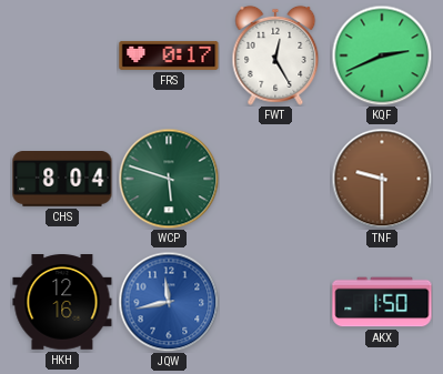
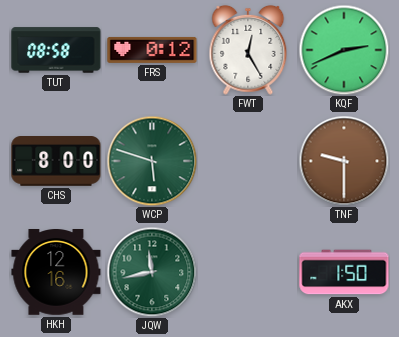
TUT: none -> 08:58
FRS: 0:17 -> 0:12
CHS: 8:04 -> 8:00
JQW dial: blue -> green
